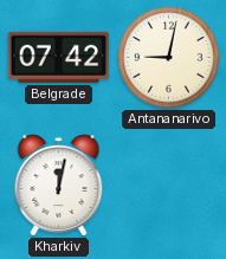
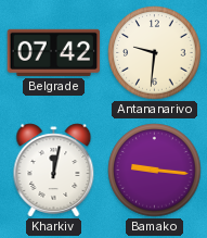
Antananarivo: 9:02 -> 9:31
Bamako: none -> 9:16
